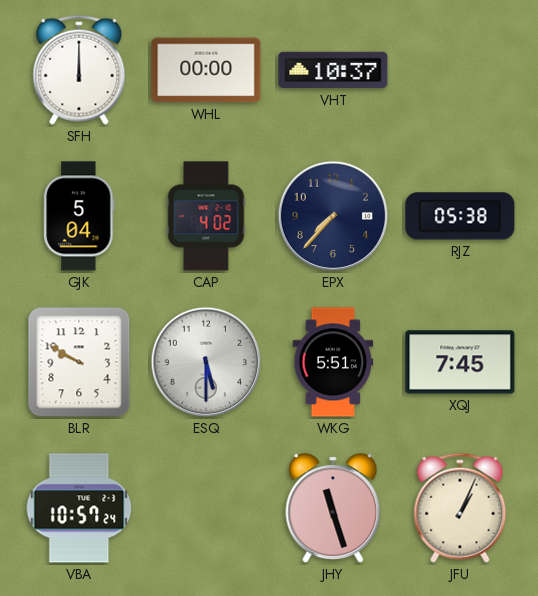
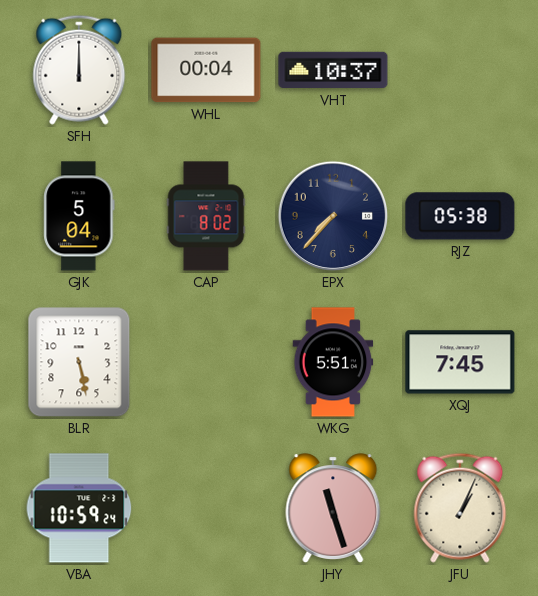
WHL: 00:00 -> 00:04
CAP: 4:02 -> 8:02
BLR: 9:50 -> 5:28
ESQ: 5:30 -> none
VBA: 10:57 -> 10:59
